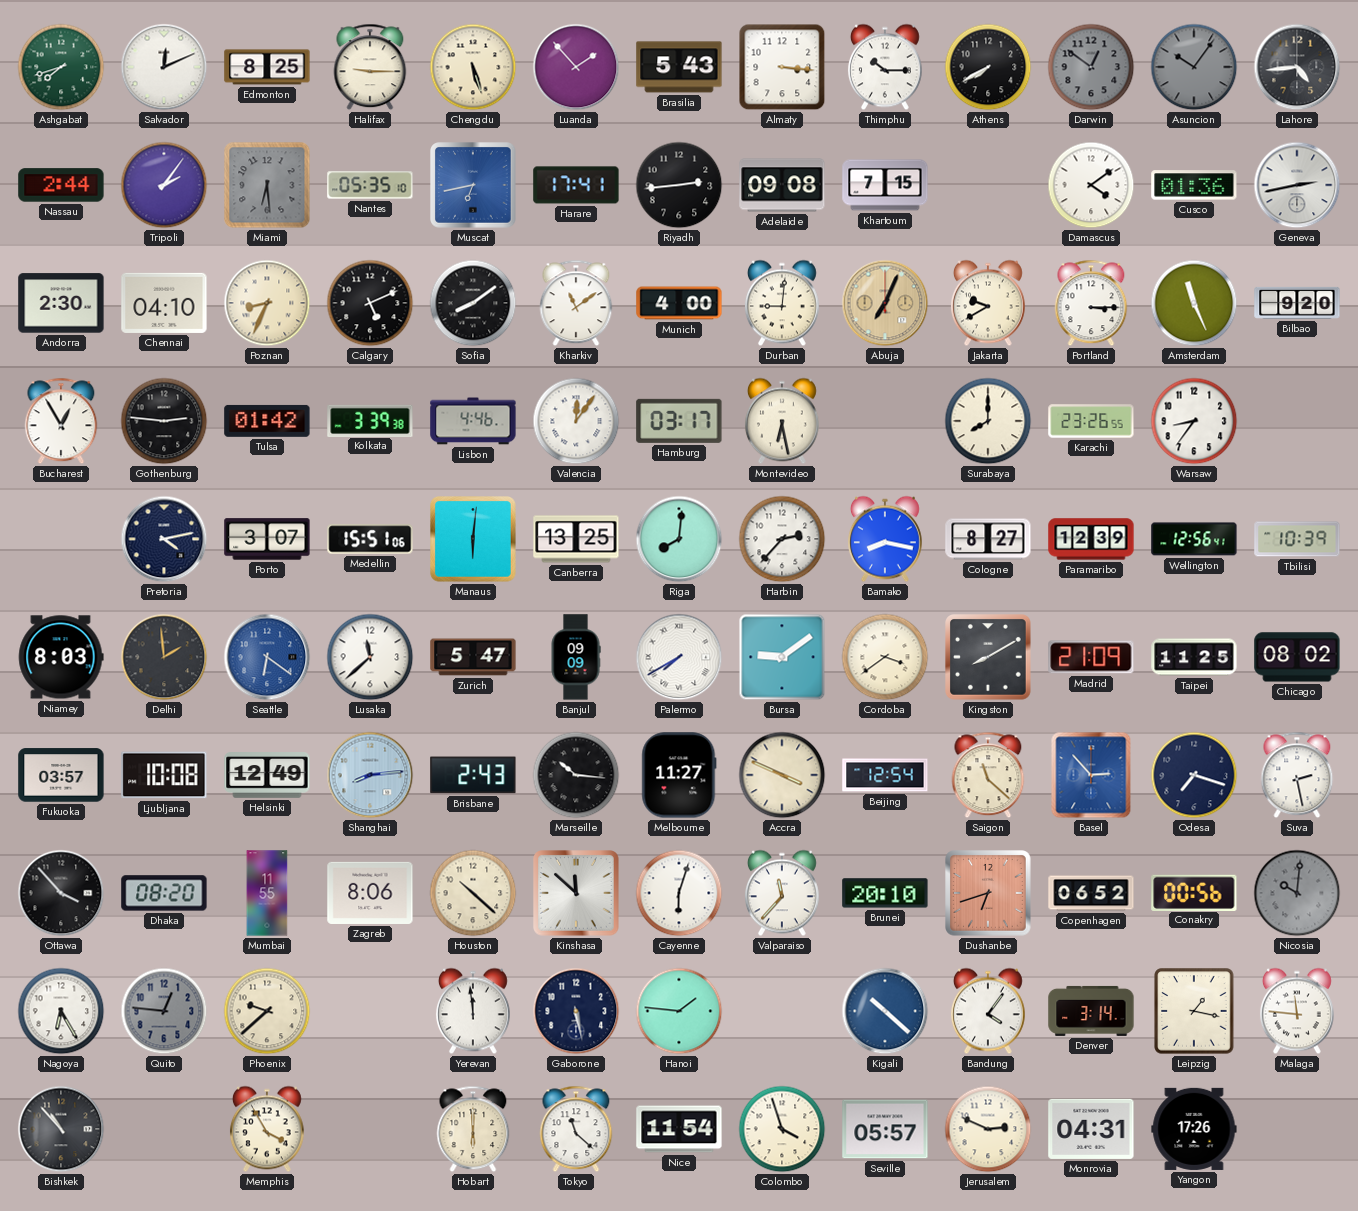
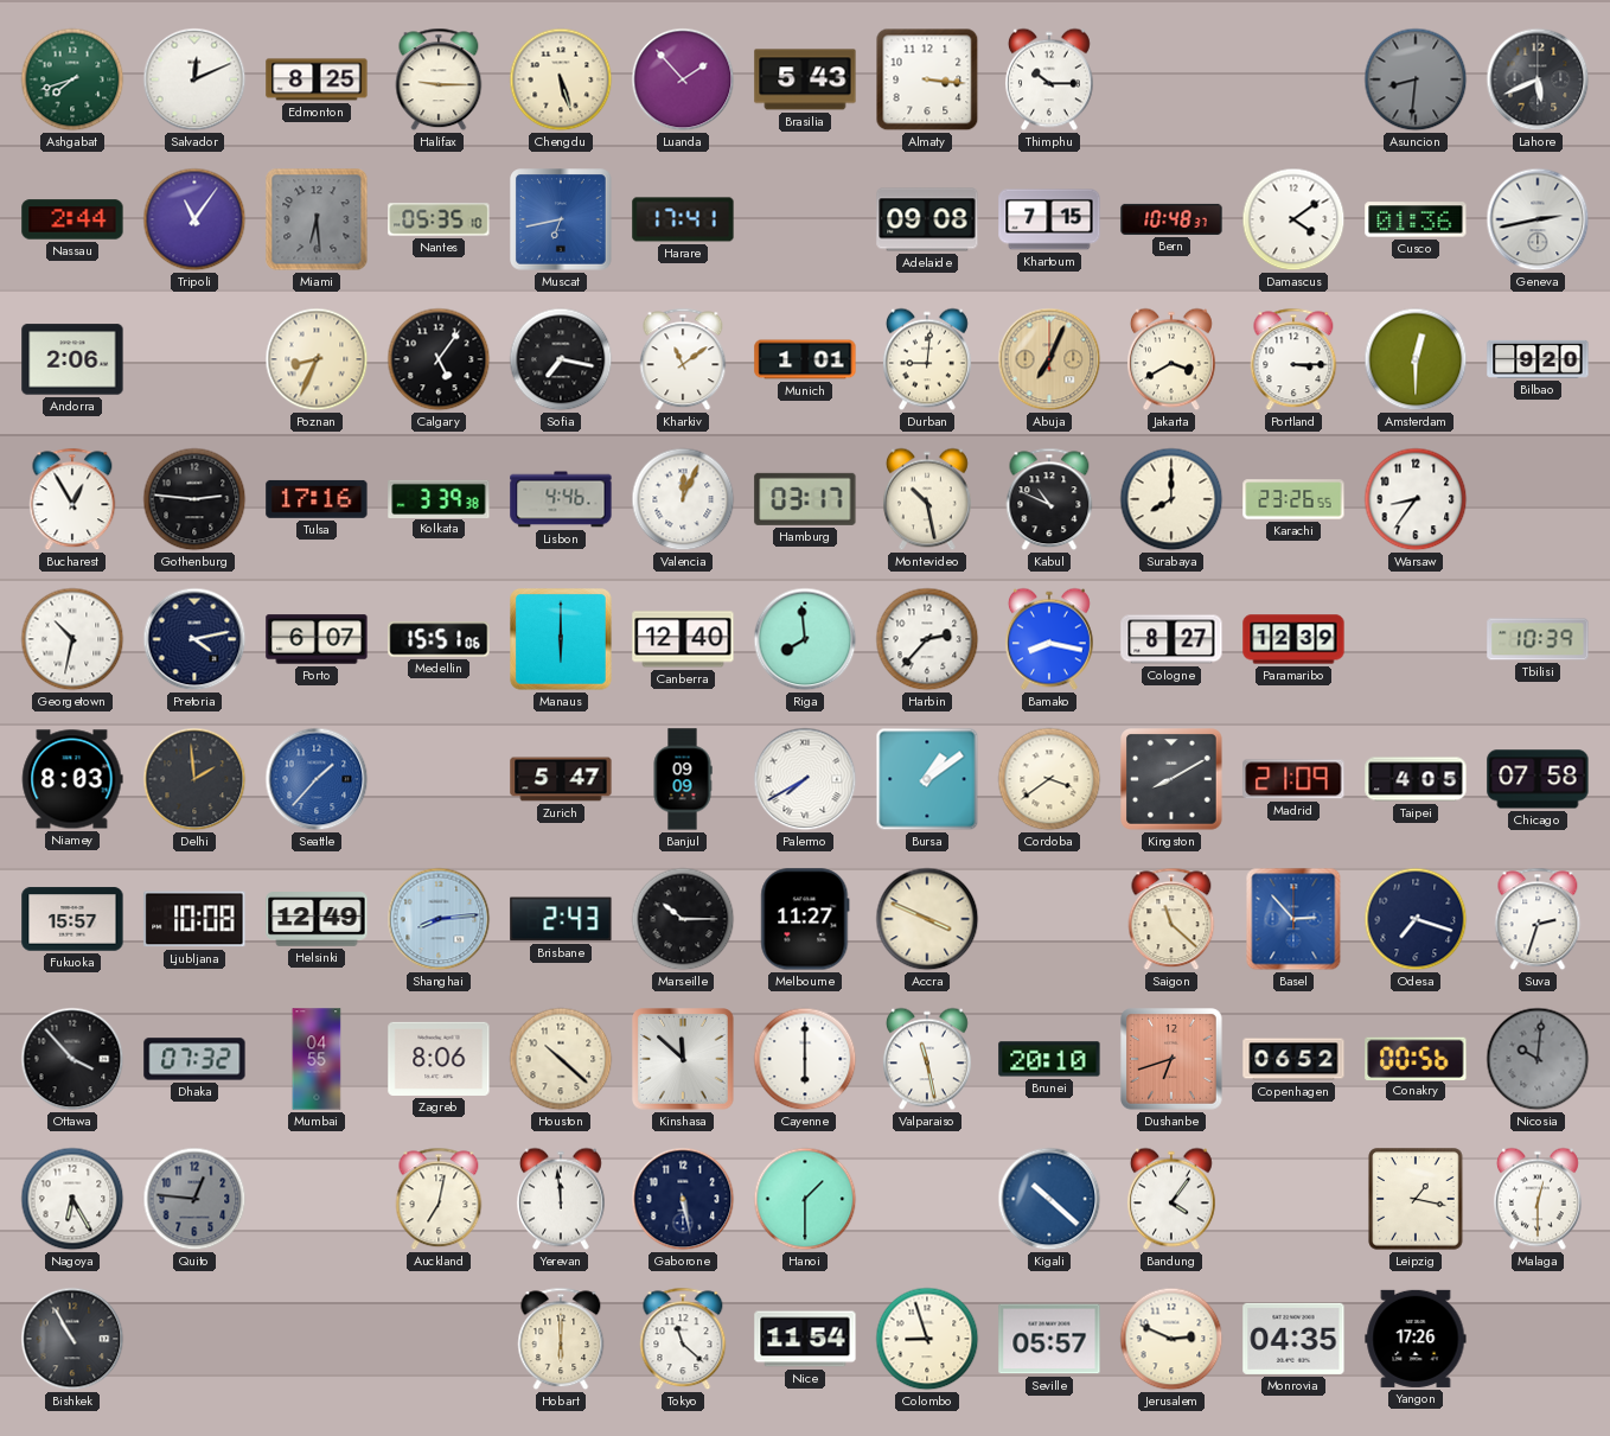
Athens: 7:40 -> none
Darwin: 12:51 -> none
Asuncion: 10:06 -> 8:31
Lahore: 4:44 -> 5:41
Tripoli: 2:06 -> 11:06
Riyadh: 2:44 -> none
Bern: none -> 10:48
Andorra: 2:30 -> 2:06
Chennai: 04:10 -> none
Calgary: 5:11 -> 5:06
Sofia: 8:09 -> 7:17
Munich: 4:00 -> 1:01
Jakarta: 9:40 -> 3:40
Amsterdam: 11:26 -> 12:30
Tulsa: 01:42 -> 17:16
Valencia: 12:06 -> 12:04
Montevideo: 6:28 -> 10:28
Kabul: none -> 10:49
Georgetown: none -> 10:32
Porto: 3:07 -> 6:07
Manaus: 6:01 -> 6:00
Canberra: 13:25 -> 12:40
Riga: 8:01 -> 7:59
Wellington: 12:56 -> none
Seattle: 6:21 -> 1:37
Lusaka: 11:38 -> none
Bursa: 9:09 -> 1:09
Taipei: 11:25 -> 4:05
Chicago: 08:02 -> 07:58
Fukuoka: 03:57 -> 15:57
Marseille: 10:16 -> 10:15
Beijing: 12:54 -> none
Suva: 2:28 -> 2:33
Dhaka: 08:20 -> 07:32
Mumbai: 11:55 -> 04:55
Cayenne: 6:03 -> 6:00
Valparaiso: 11:37 -> 11:28
Phoenix: 9:38 -> none
Auckland: none -> 7:02
Hanoi: 1:46 -> 1:30
Denver: 3:14 -> none
Malaga: 11:46 -> 12:30
Bishkek: 10:53 -> 10:55
Memphis: 3:55 -> none
Colombo: 3:57 -> 8:57
Monrovia: 04:31 -> 04:35
